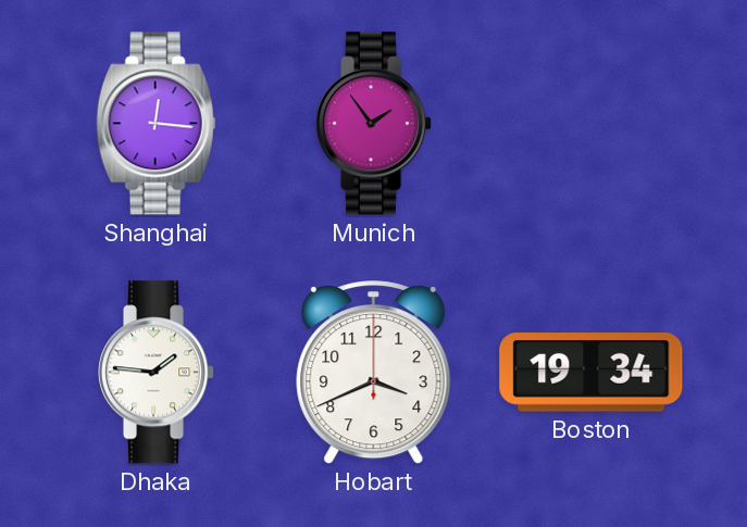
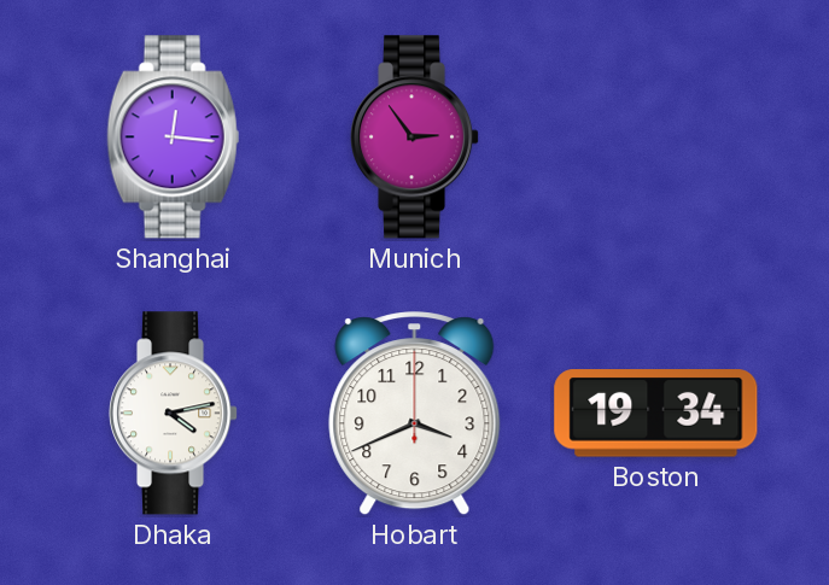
Munich: 1:54 -> 2:54
Dhaka: 1:46 -> 4:13
